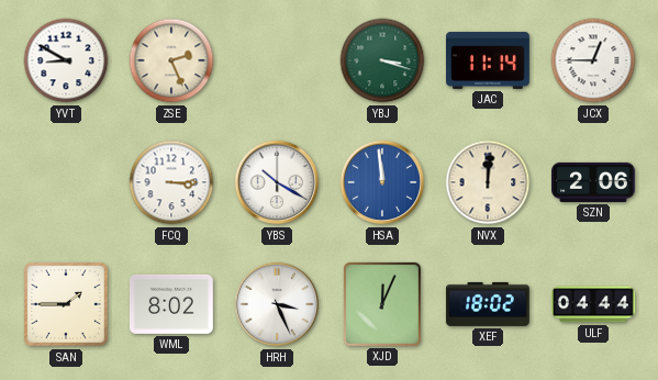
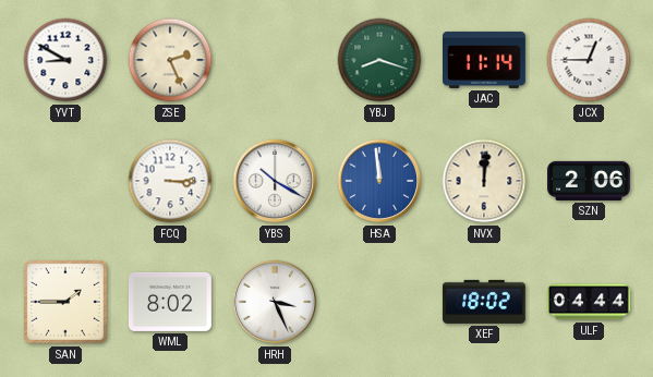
YBJ: 3:18 -> 8:18
XJD: 12:04 -> none
